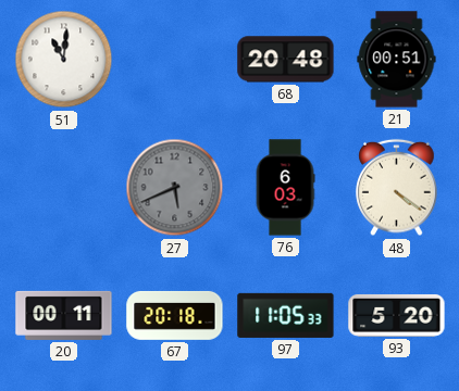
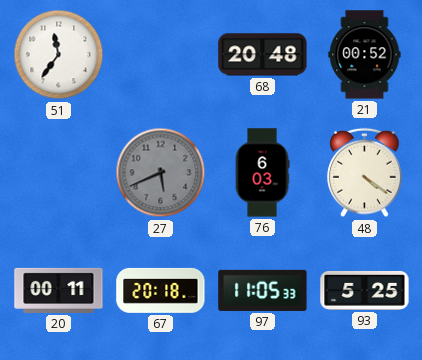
51: 11:01 -> 11:36
21: 00:51 -> 00:52
93: 5:20 -> 5:25
